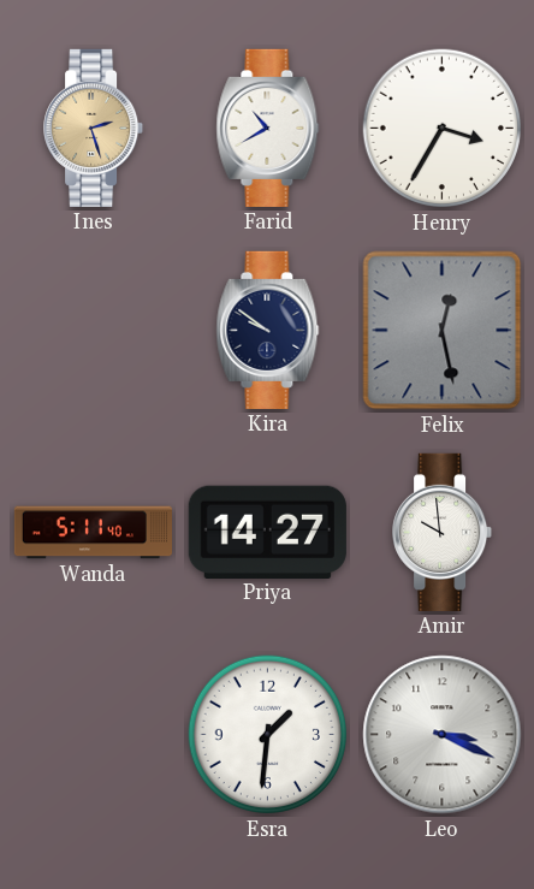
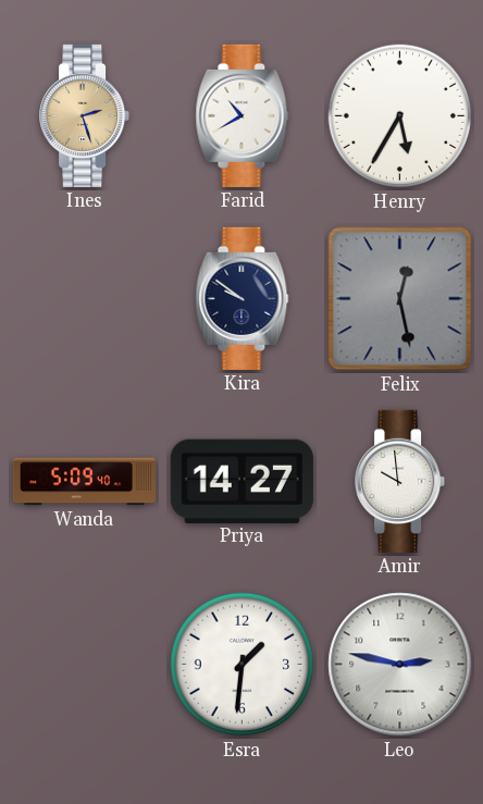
Henry: 3:35 -> 5:35
Wanda: 5:11 -> 5:09
Leo: 3:19 -> 2:47
